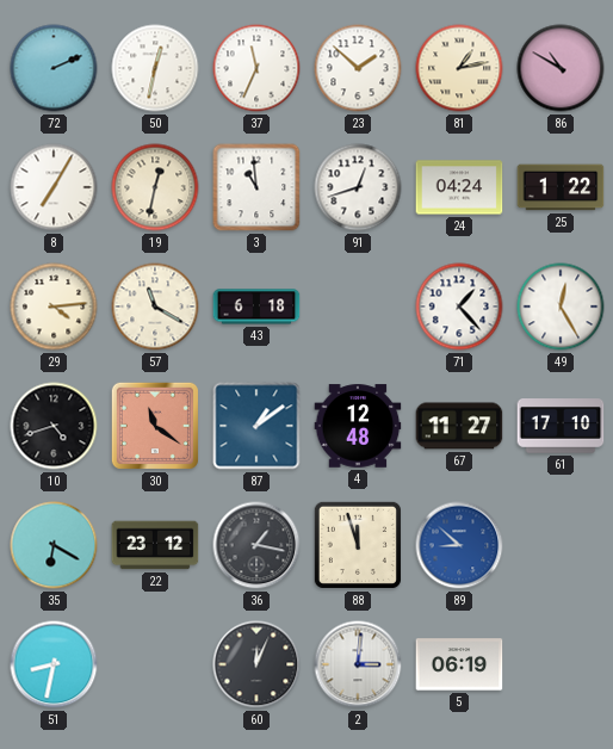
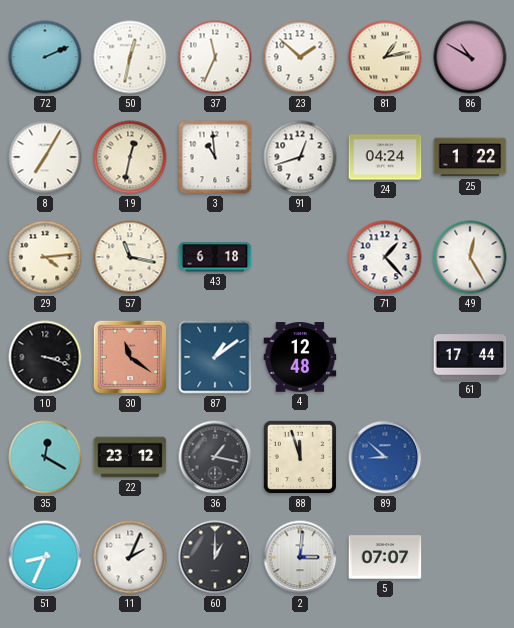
57: 11:20 -> 11:17
10: 4:42 -> 3:18
67: 11:27 -> none
61: 17:10 -> 17:44
35: 6:20 -> 12:20
51: 8:32 -> 8:34
11: none -> 2:04
60: 12:04 -> 1:00
5: 06:19 -> 07:07
